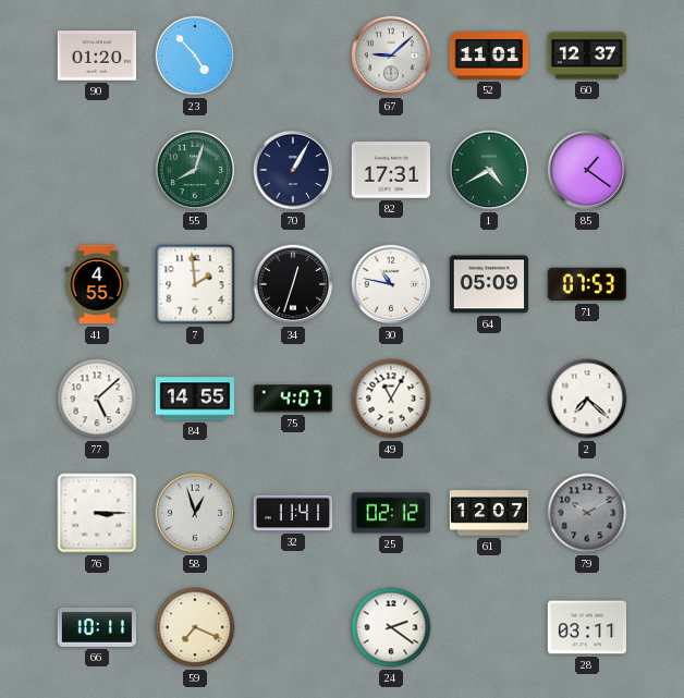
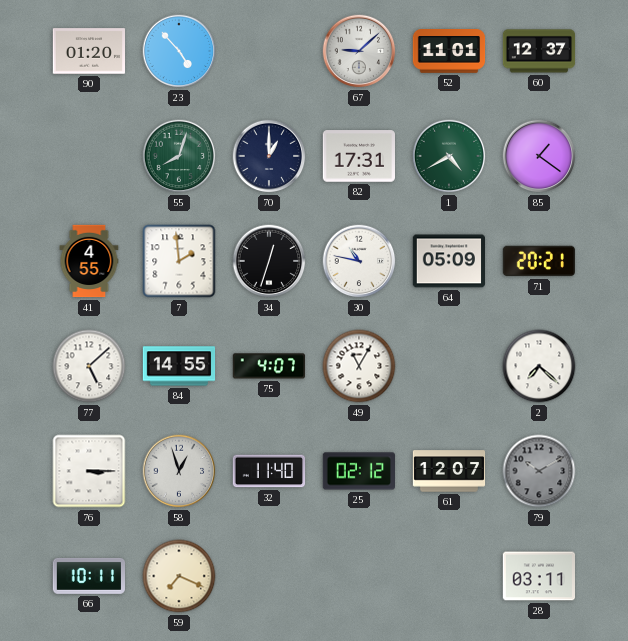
70: 1:05 -> 1:00
71: 07:53 -> 20:21
32: 11:41 -> 11:40
24: 2:21 -> none
